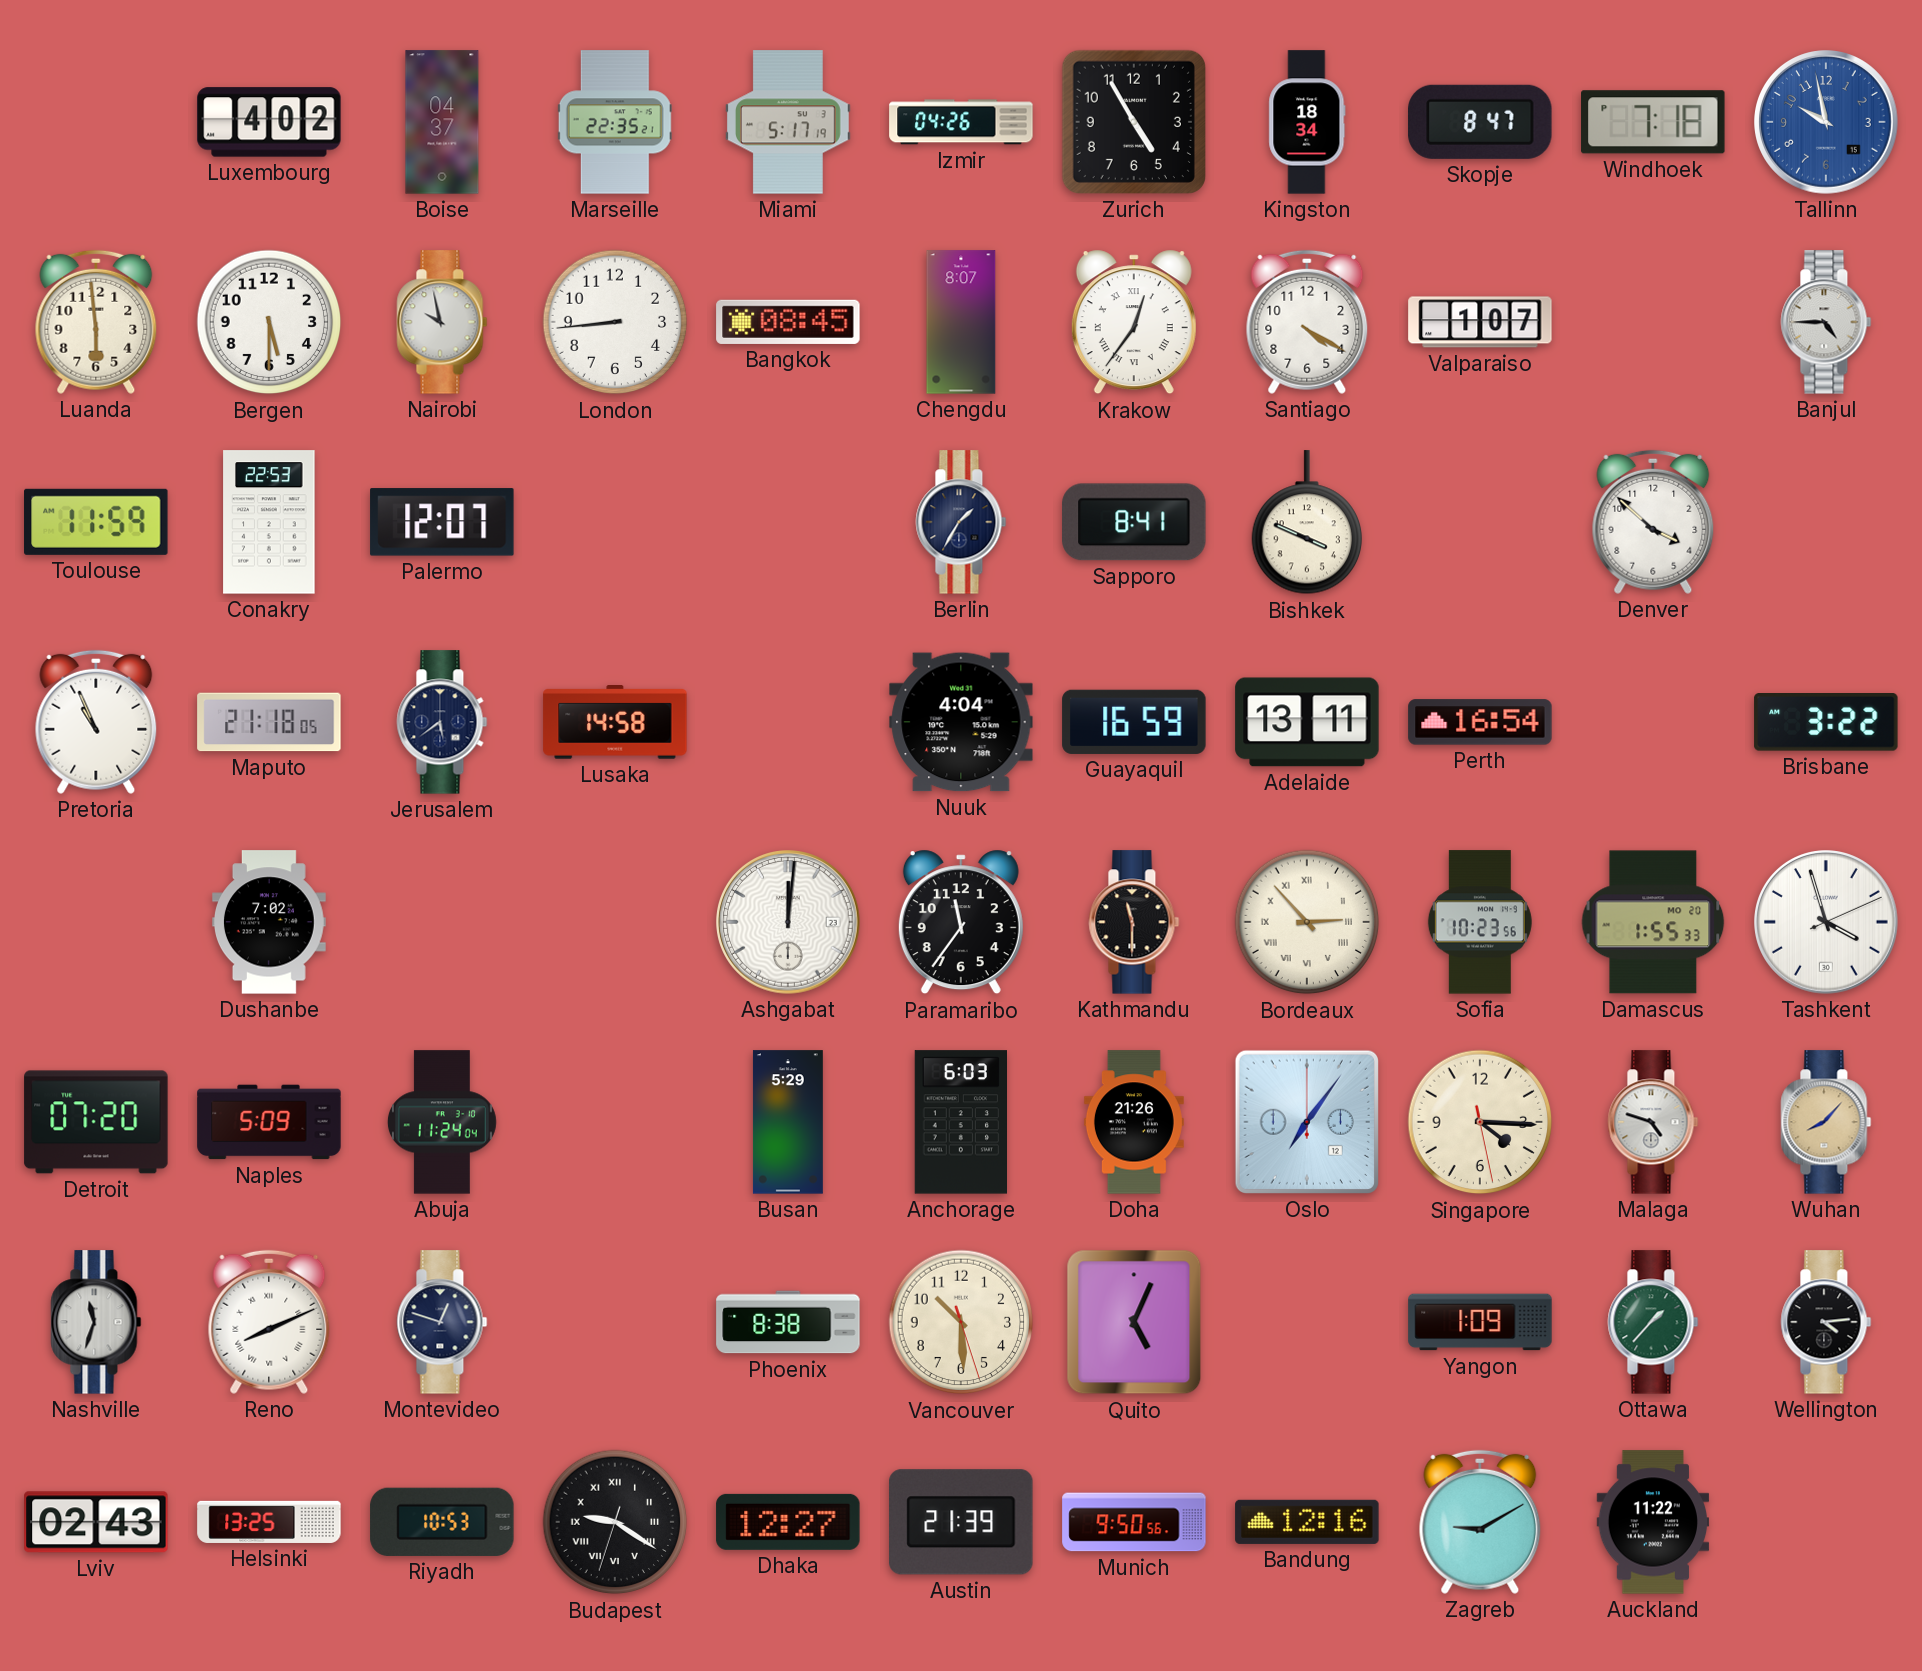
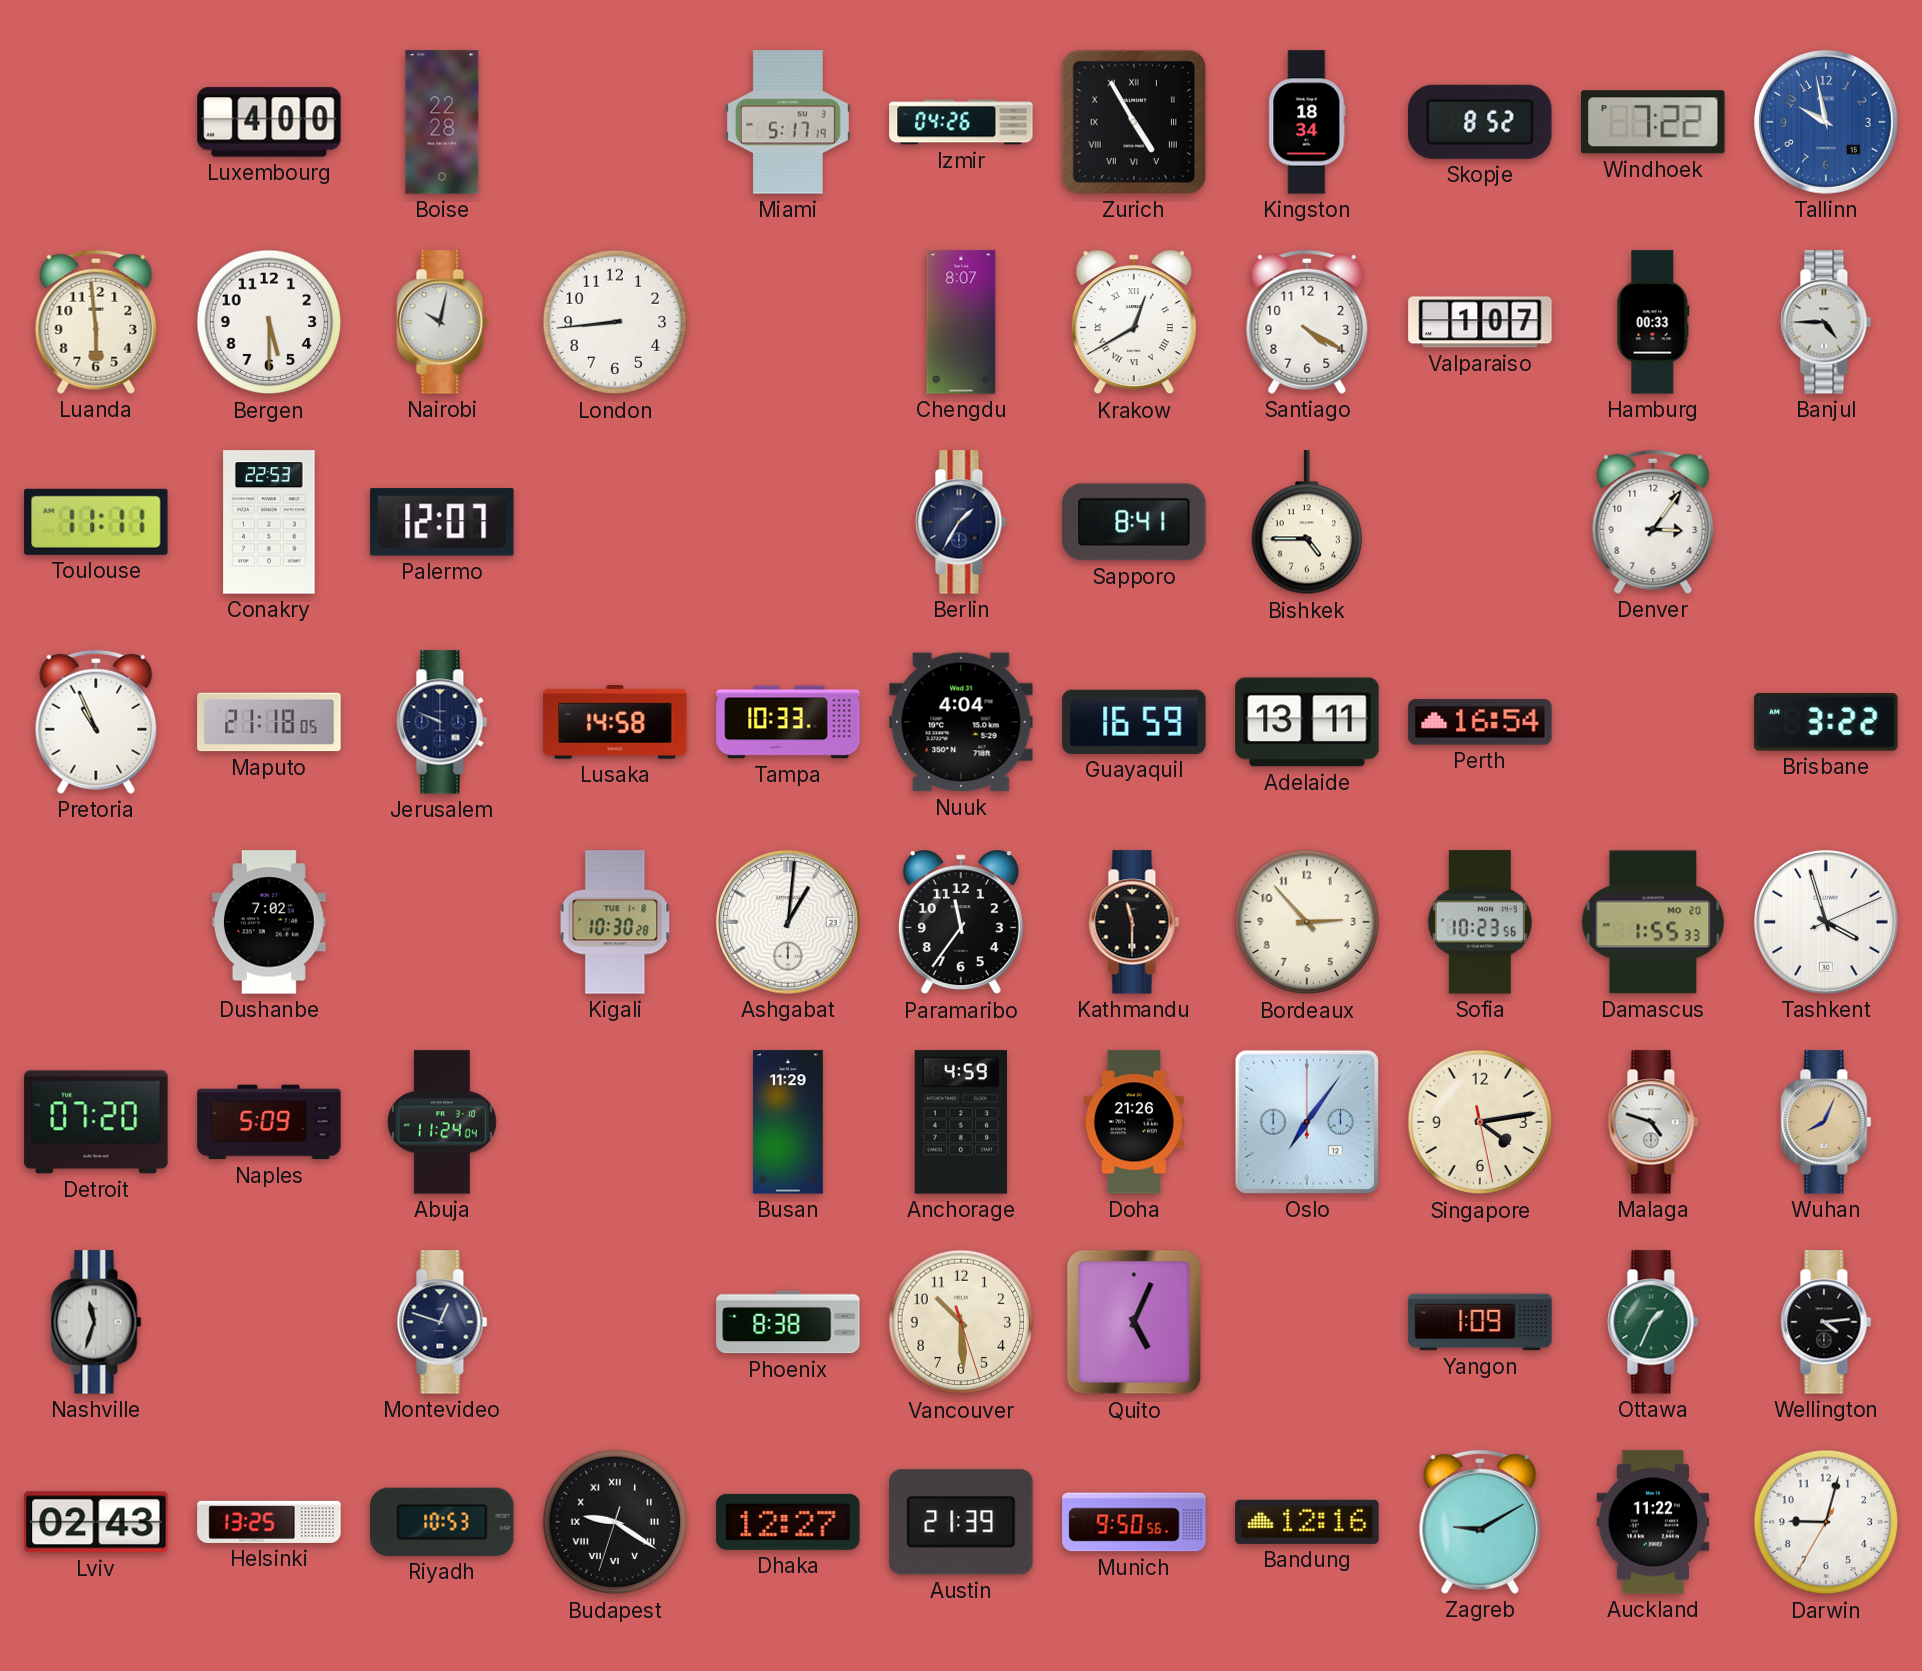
Luxembourg: 4:02 -> 4:00
Boise: 04:37 -> 22:28
Marseille: 22:35 -> none
Zurich numerals: Arabic -> Roman
Skopje: 8:47 -> 8:52
Windhoek: 7:18 -> 7:22
Nairobi: 9:58 -> 10:02
Bangkok: 08:45 -> none
Krakow: 12:36 -> 12:40
Hamburg: none -> 00:33
Toulouse: 11:59 -> 11:11
Bishkek: 3:49 -> 4:45
Denver: 3:52 -> 3:06
Jerusalem: 5:39 -> 9:49
Tampa: none -> 10:33
Kigali: none -> 10:30
Ashgabat: 12:01 -> 1:01
Bordeaux numerals: Roman -> Arabic
Busan: 5:29 -> 11:29
Anchorage: 6:03 -> 4:59
Singapore: 4:15 -> 4:13
Wuhan: 8:07 -> 8:04
Reno: 8:11 -> none
Ottawa: 1:37 -> 1:34
Darwin: none -> 9:02
